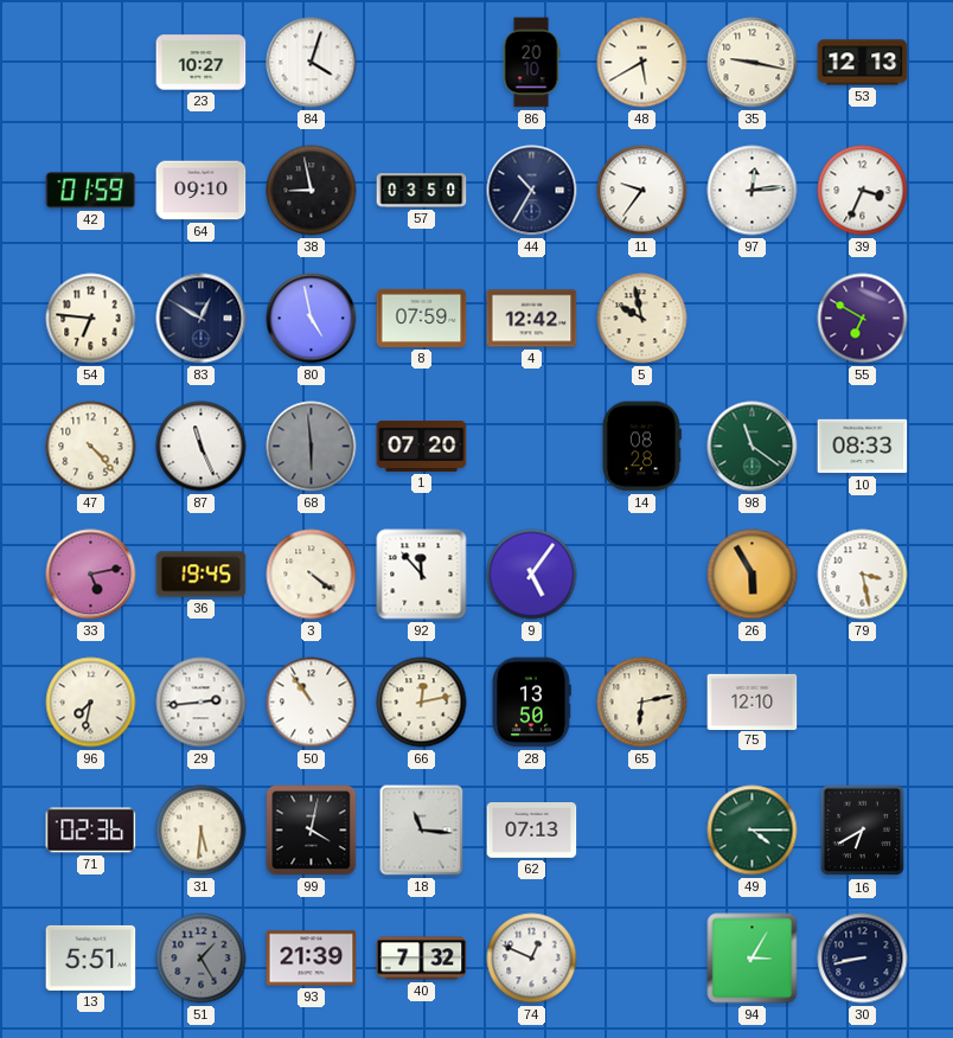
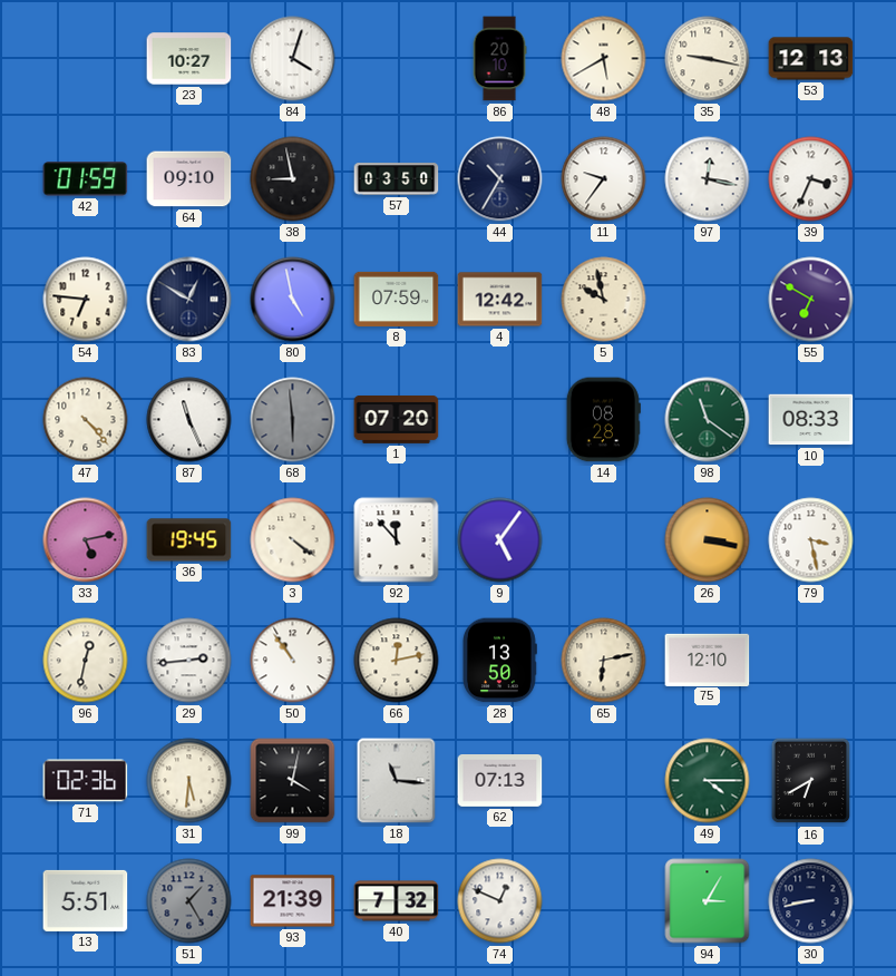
97: 12:14 -> 12:17
26: 5:55 -> 3:17
96: 7:32 -> 12:32
